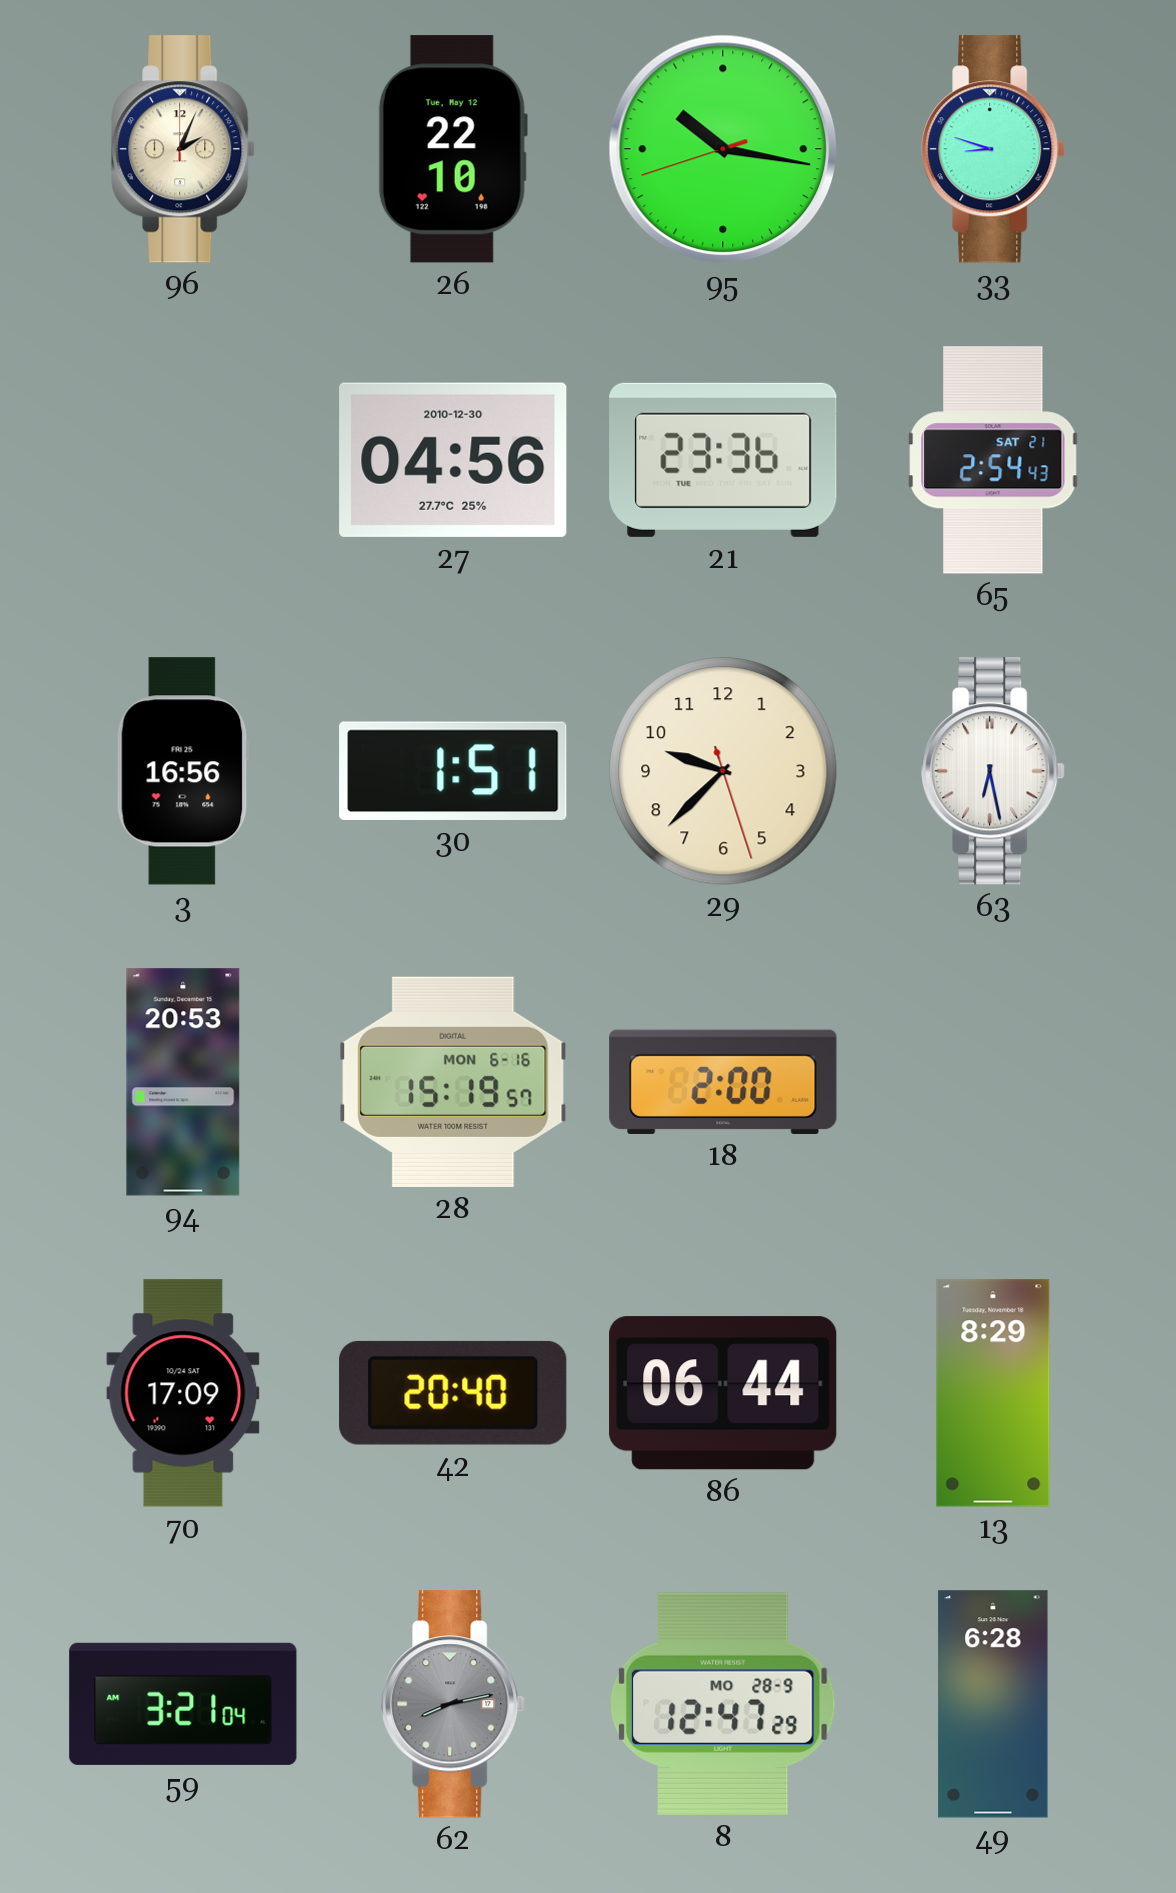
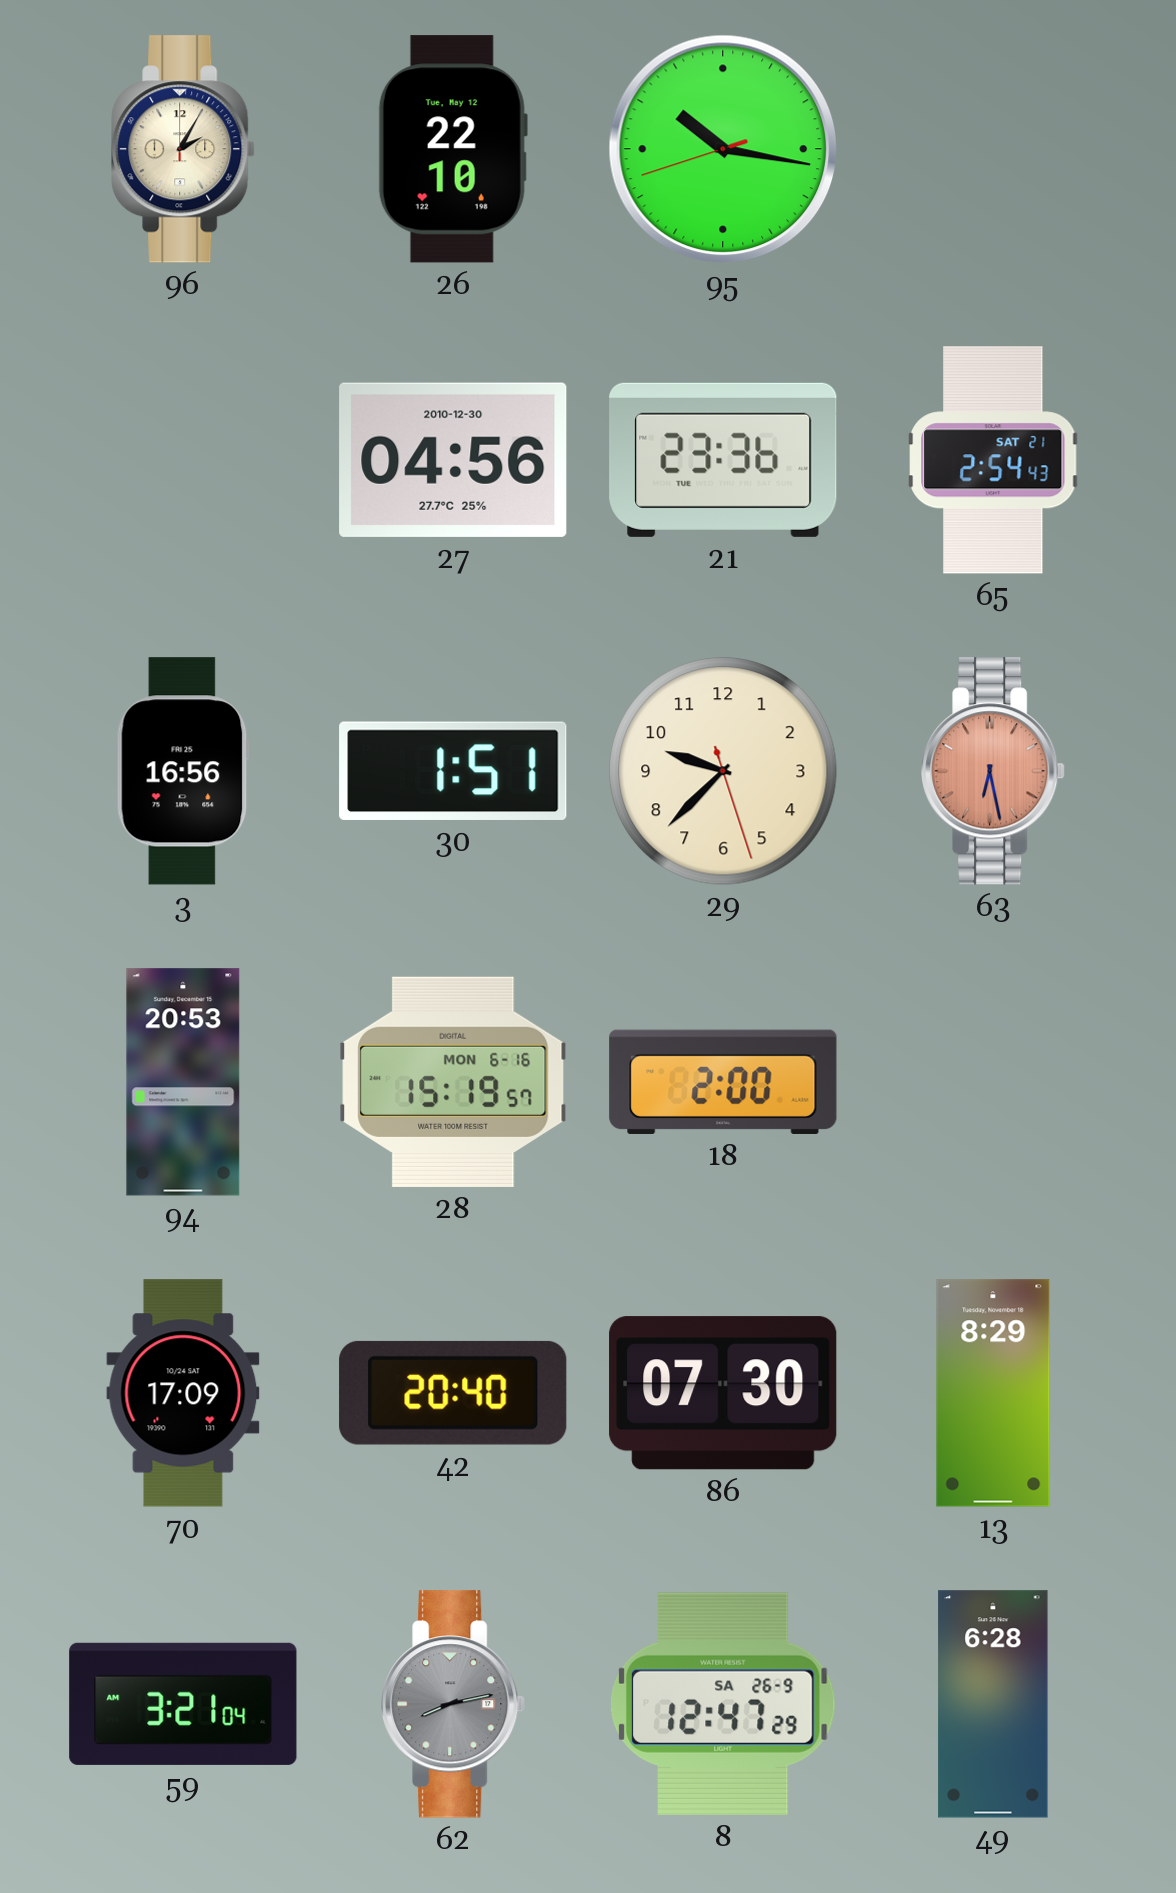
96: 2:04 -> 2:05
33: 8:48 -> none
63 dial: white -> salmon
86: 06:44 -> 07:30
8 date: MO 28-9 -> SA 26-9
